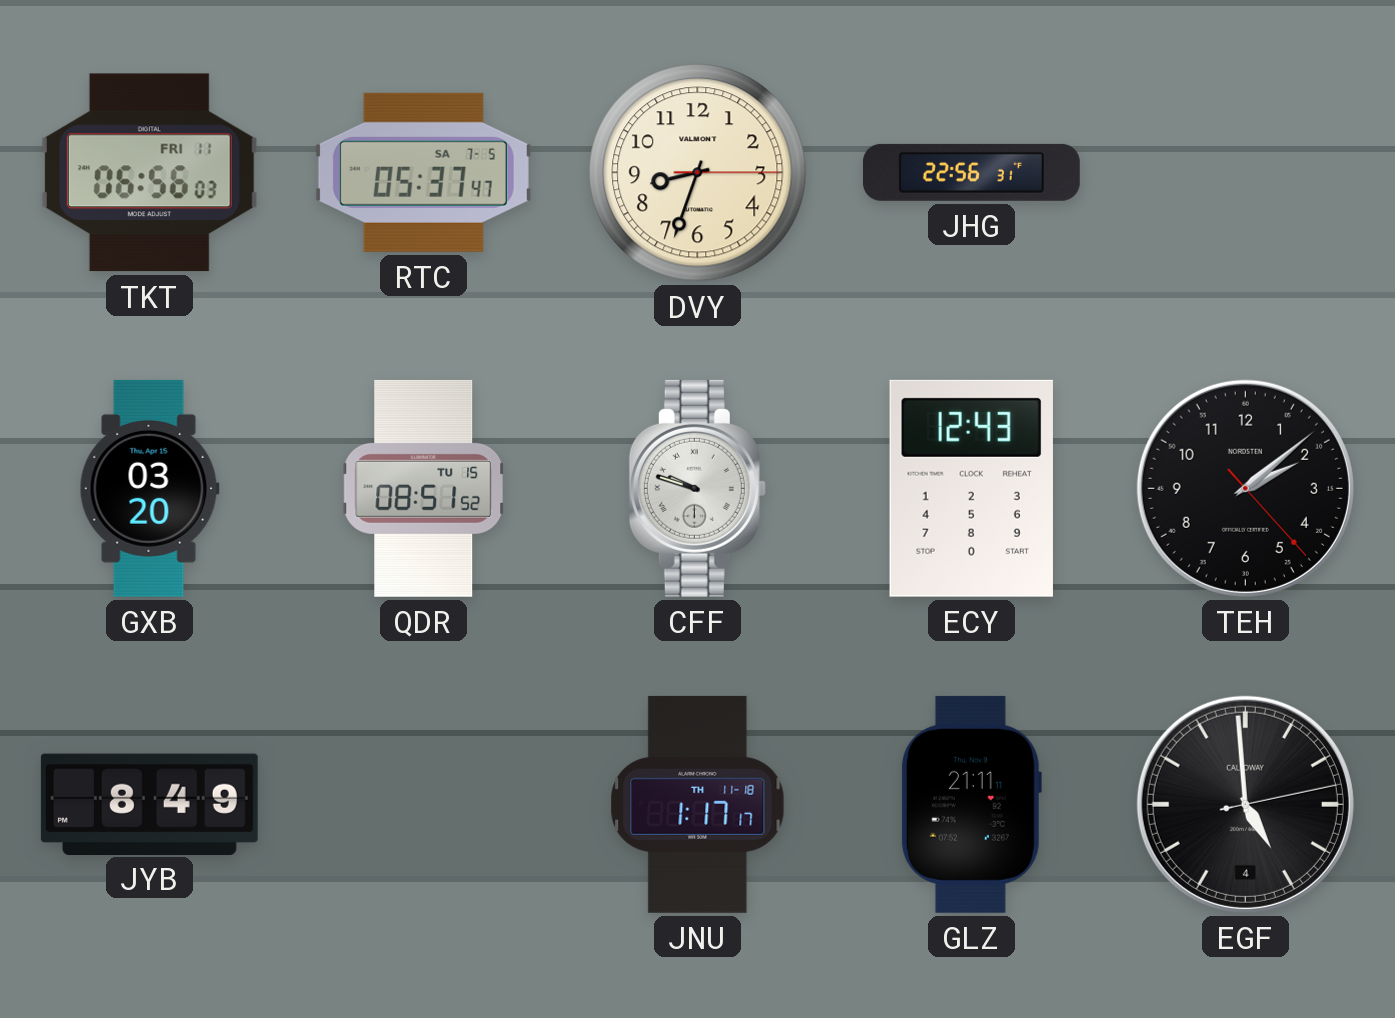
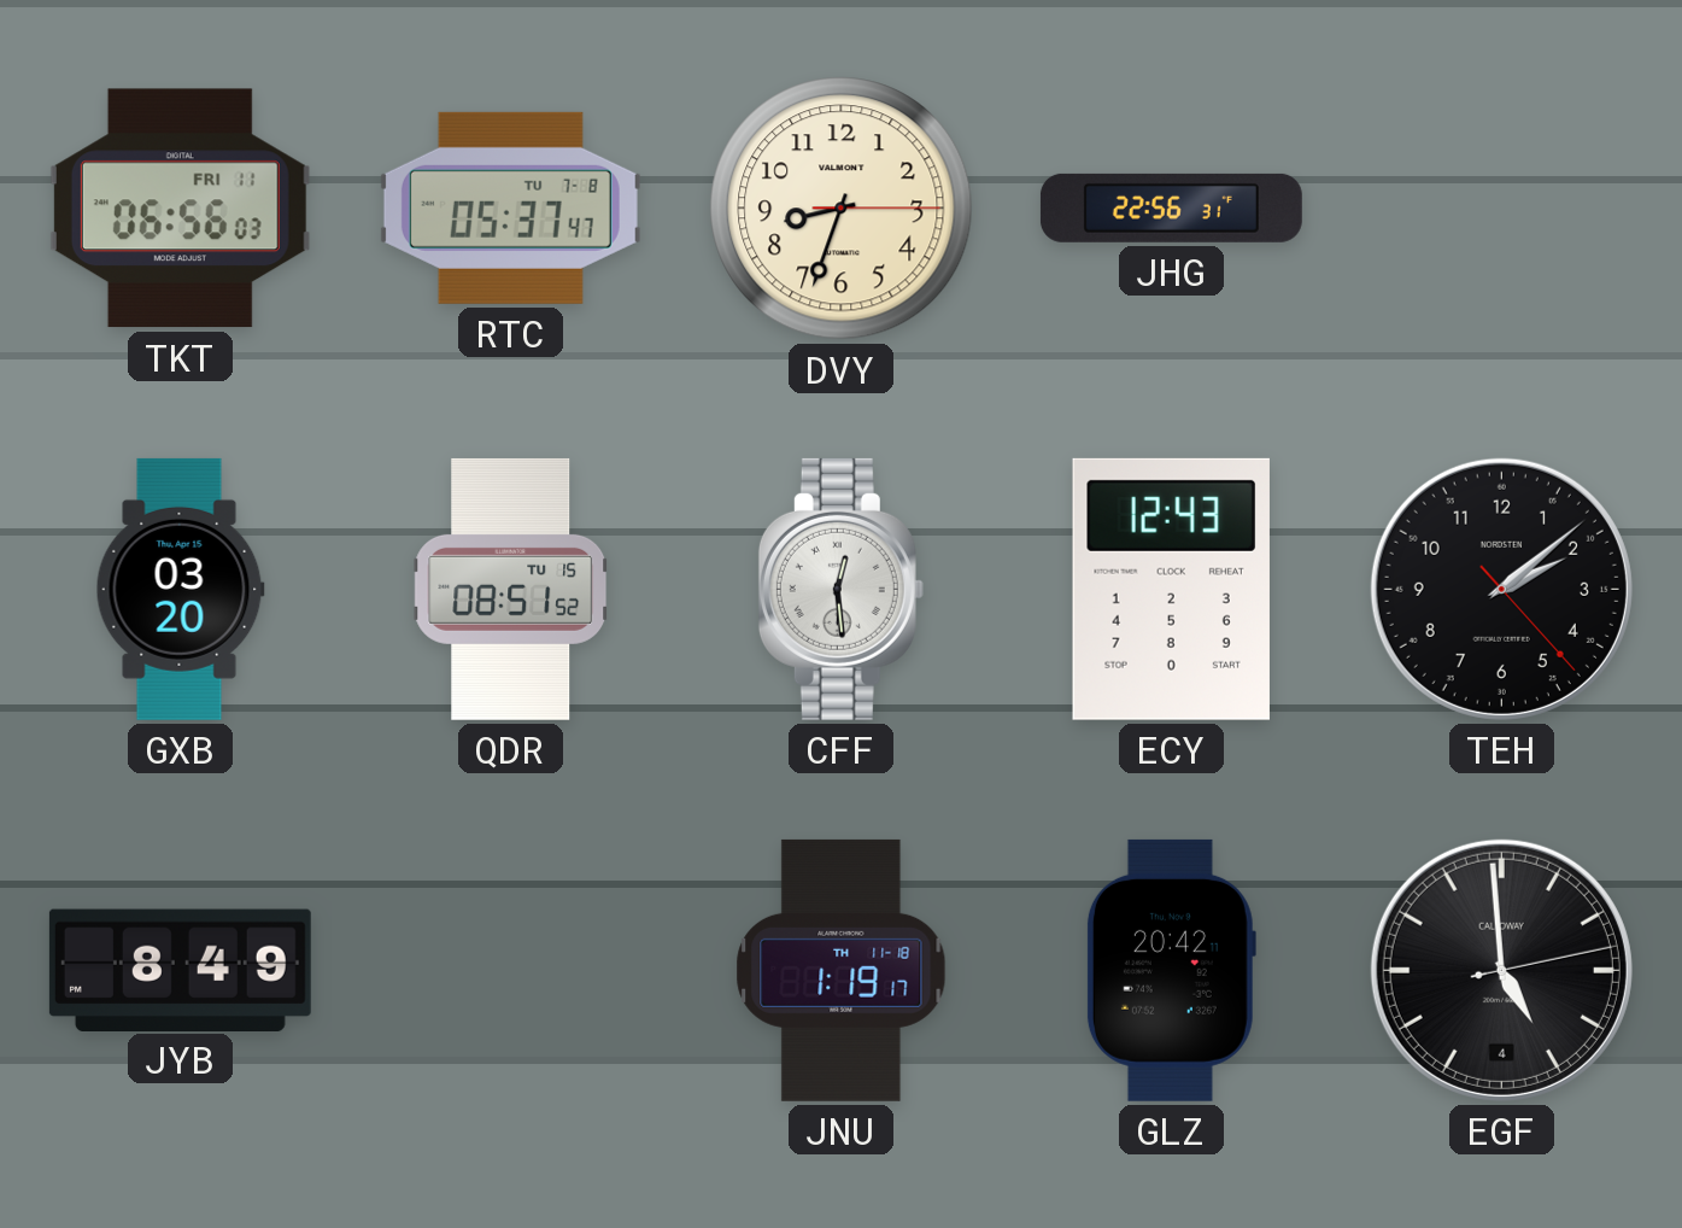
RTC date: SA 7-5 -> TU 7-8
CFF: 9:48 -> 12:29
JNU: 1:17 -> 1:19
GLZ: 21:11 -> 20:42
